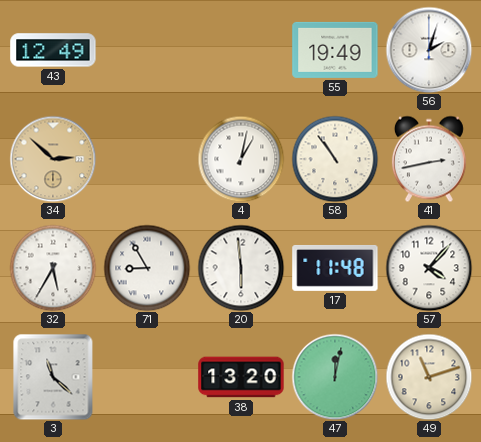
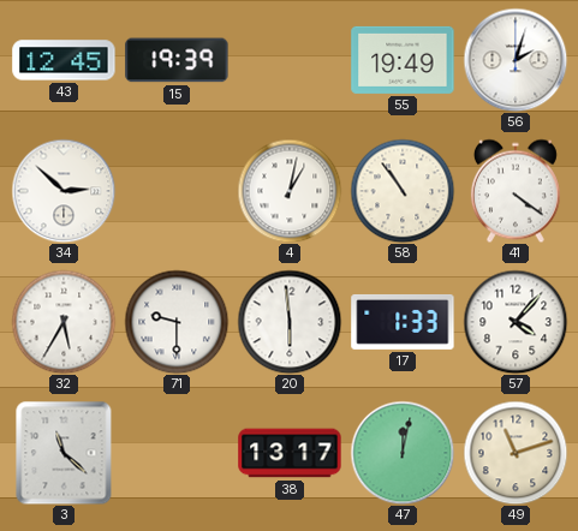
43: 12:49 -> 12:45
15: none -> 19:39
34 dial: champagne -> white
41: 2:43 -> 4:21
71: 8:55 -> 9:30
17: 11:48 -> 1:33
38: 13:20 -> 13:17
